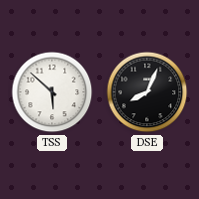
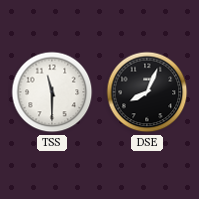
TSS: 5:52 -> 11:30
